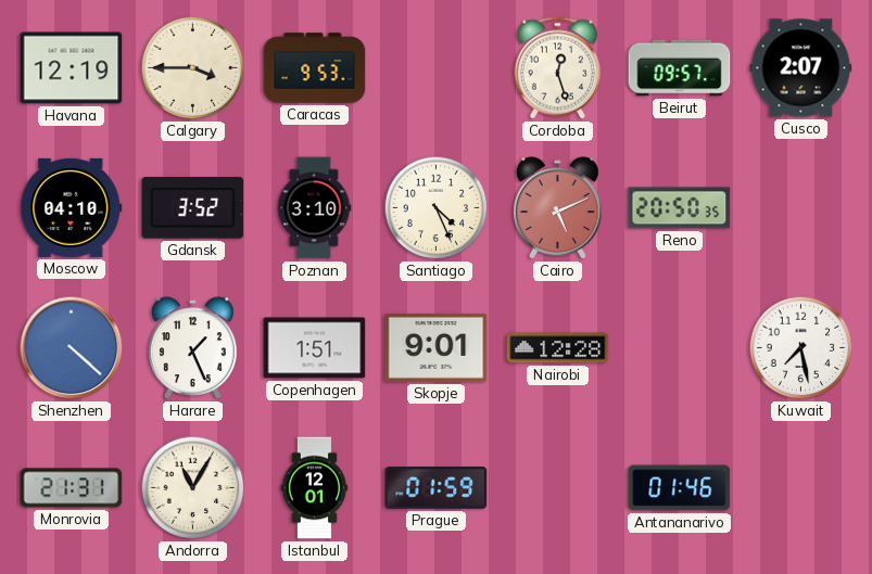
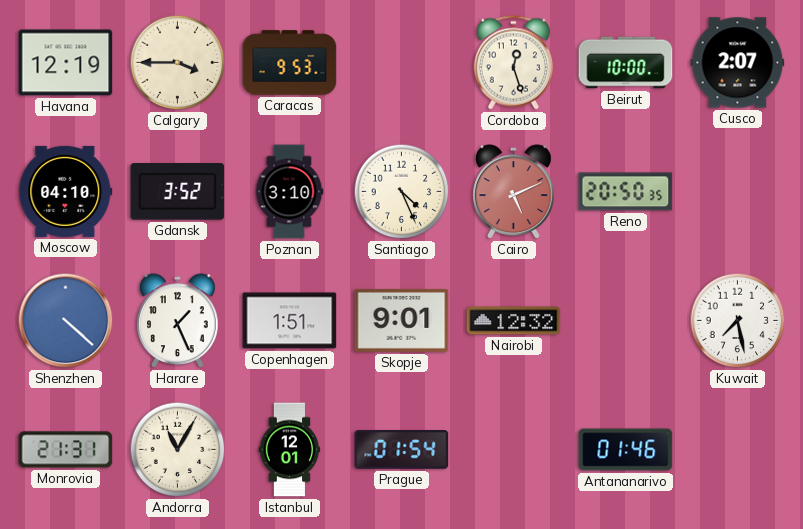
Beirut: 09:57 -> 10:00
Nairobi: 12:28 -> 12:32
Prague: 01:59 -> 01:54
